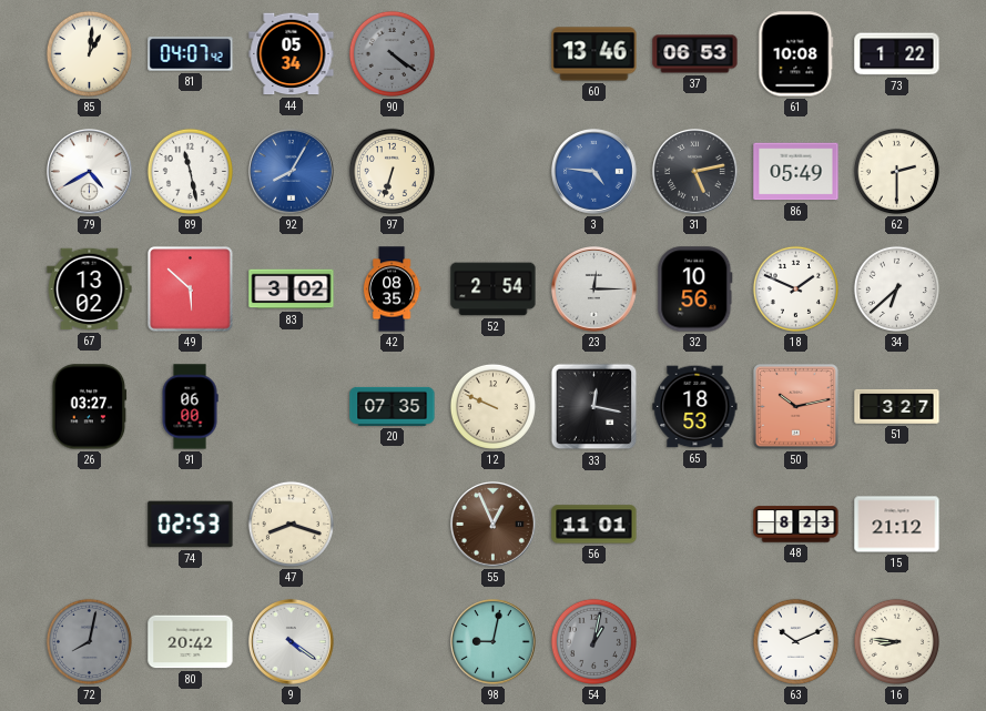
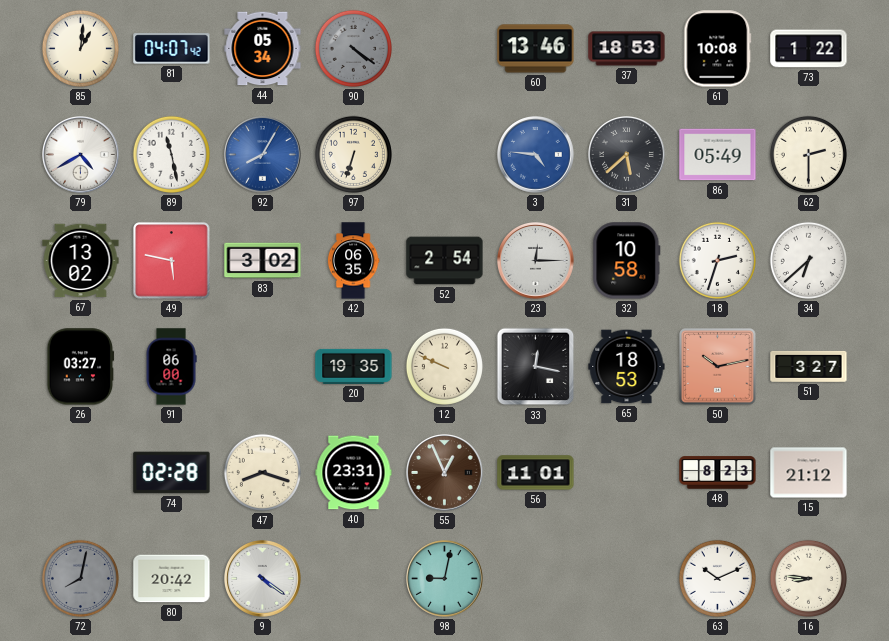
37: 06:53 -> 18:53
31: 5:13 -> 5:38
49: 5:52 -> 5:47
42: 08:35 -> 06:35
32: 10:56 -> 10:58
18: 1:49 -> 2:33
20: 07:35 -> 19:35
74: 02:53 -> 02:28
40: none -> 23:31
54: 1:02 -> none
